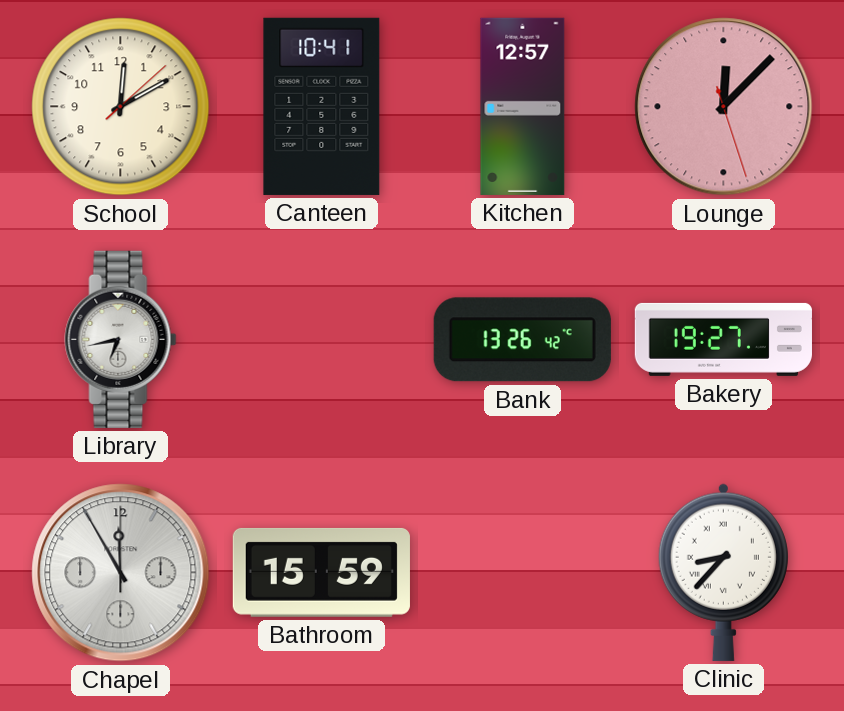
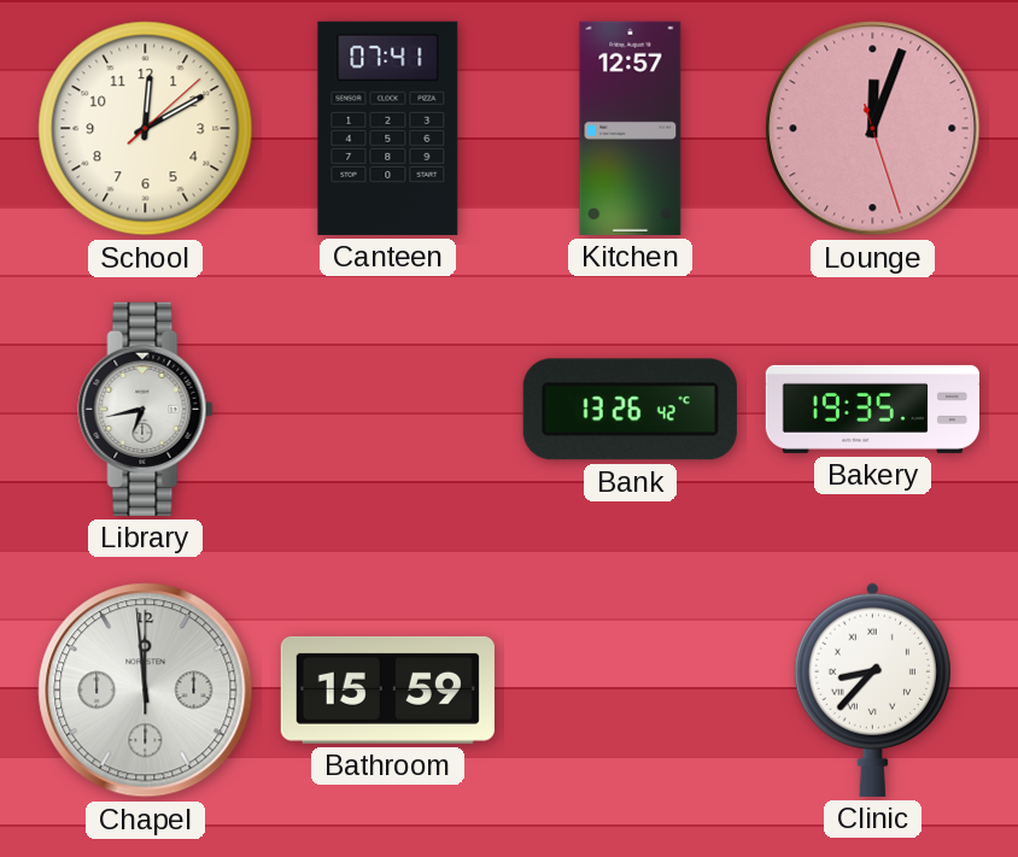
Canteen: 10:41 -> 07:41
Lounge: 12:07 -> 12:03
Bakery: 19:27 -> 19:35
Chapel: 11:55 -> 11:59
